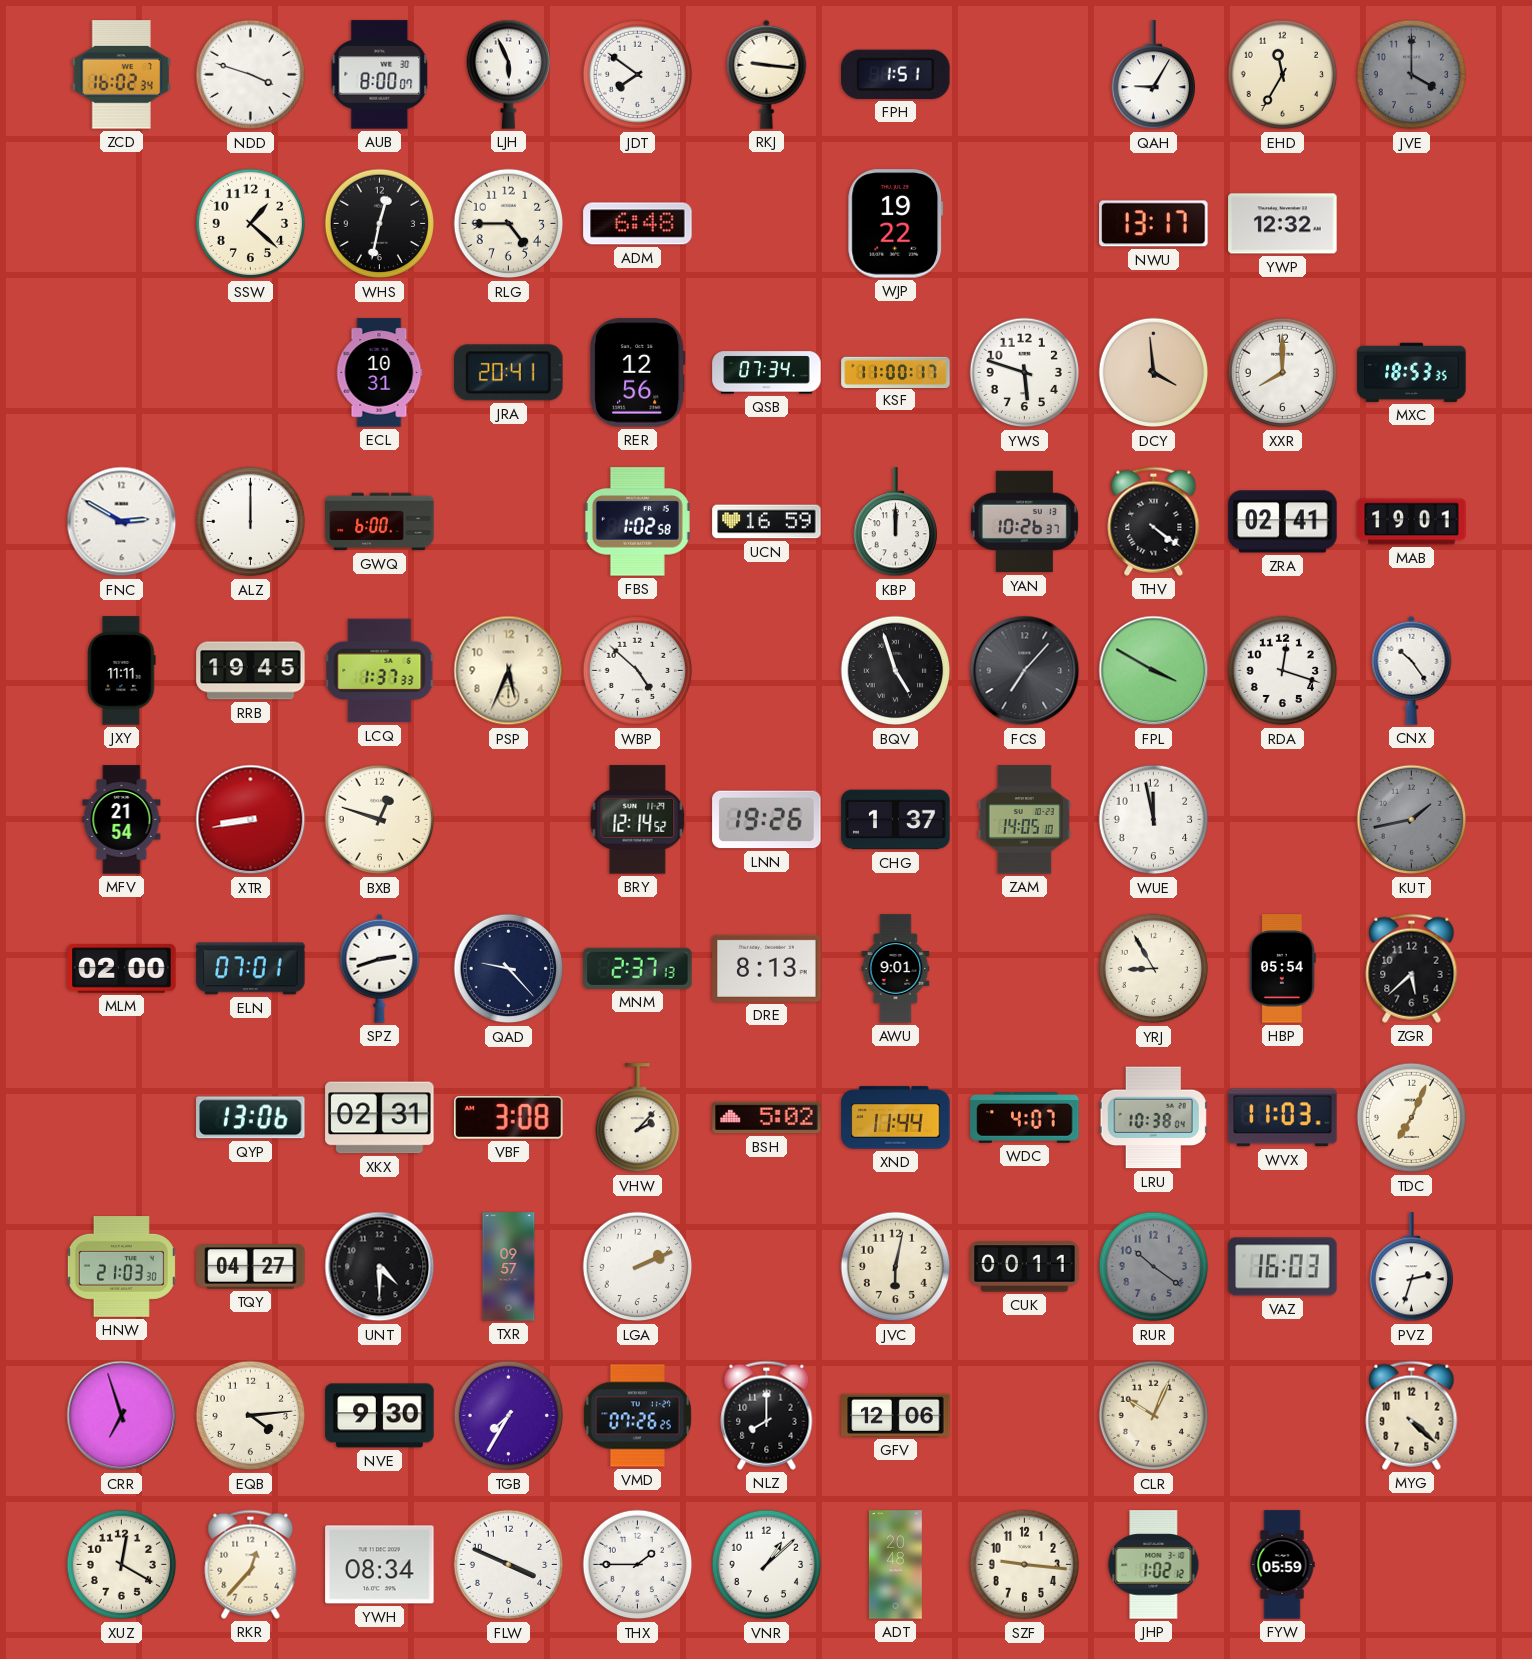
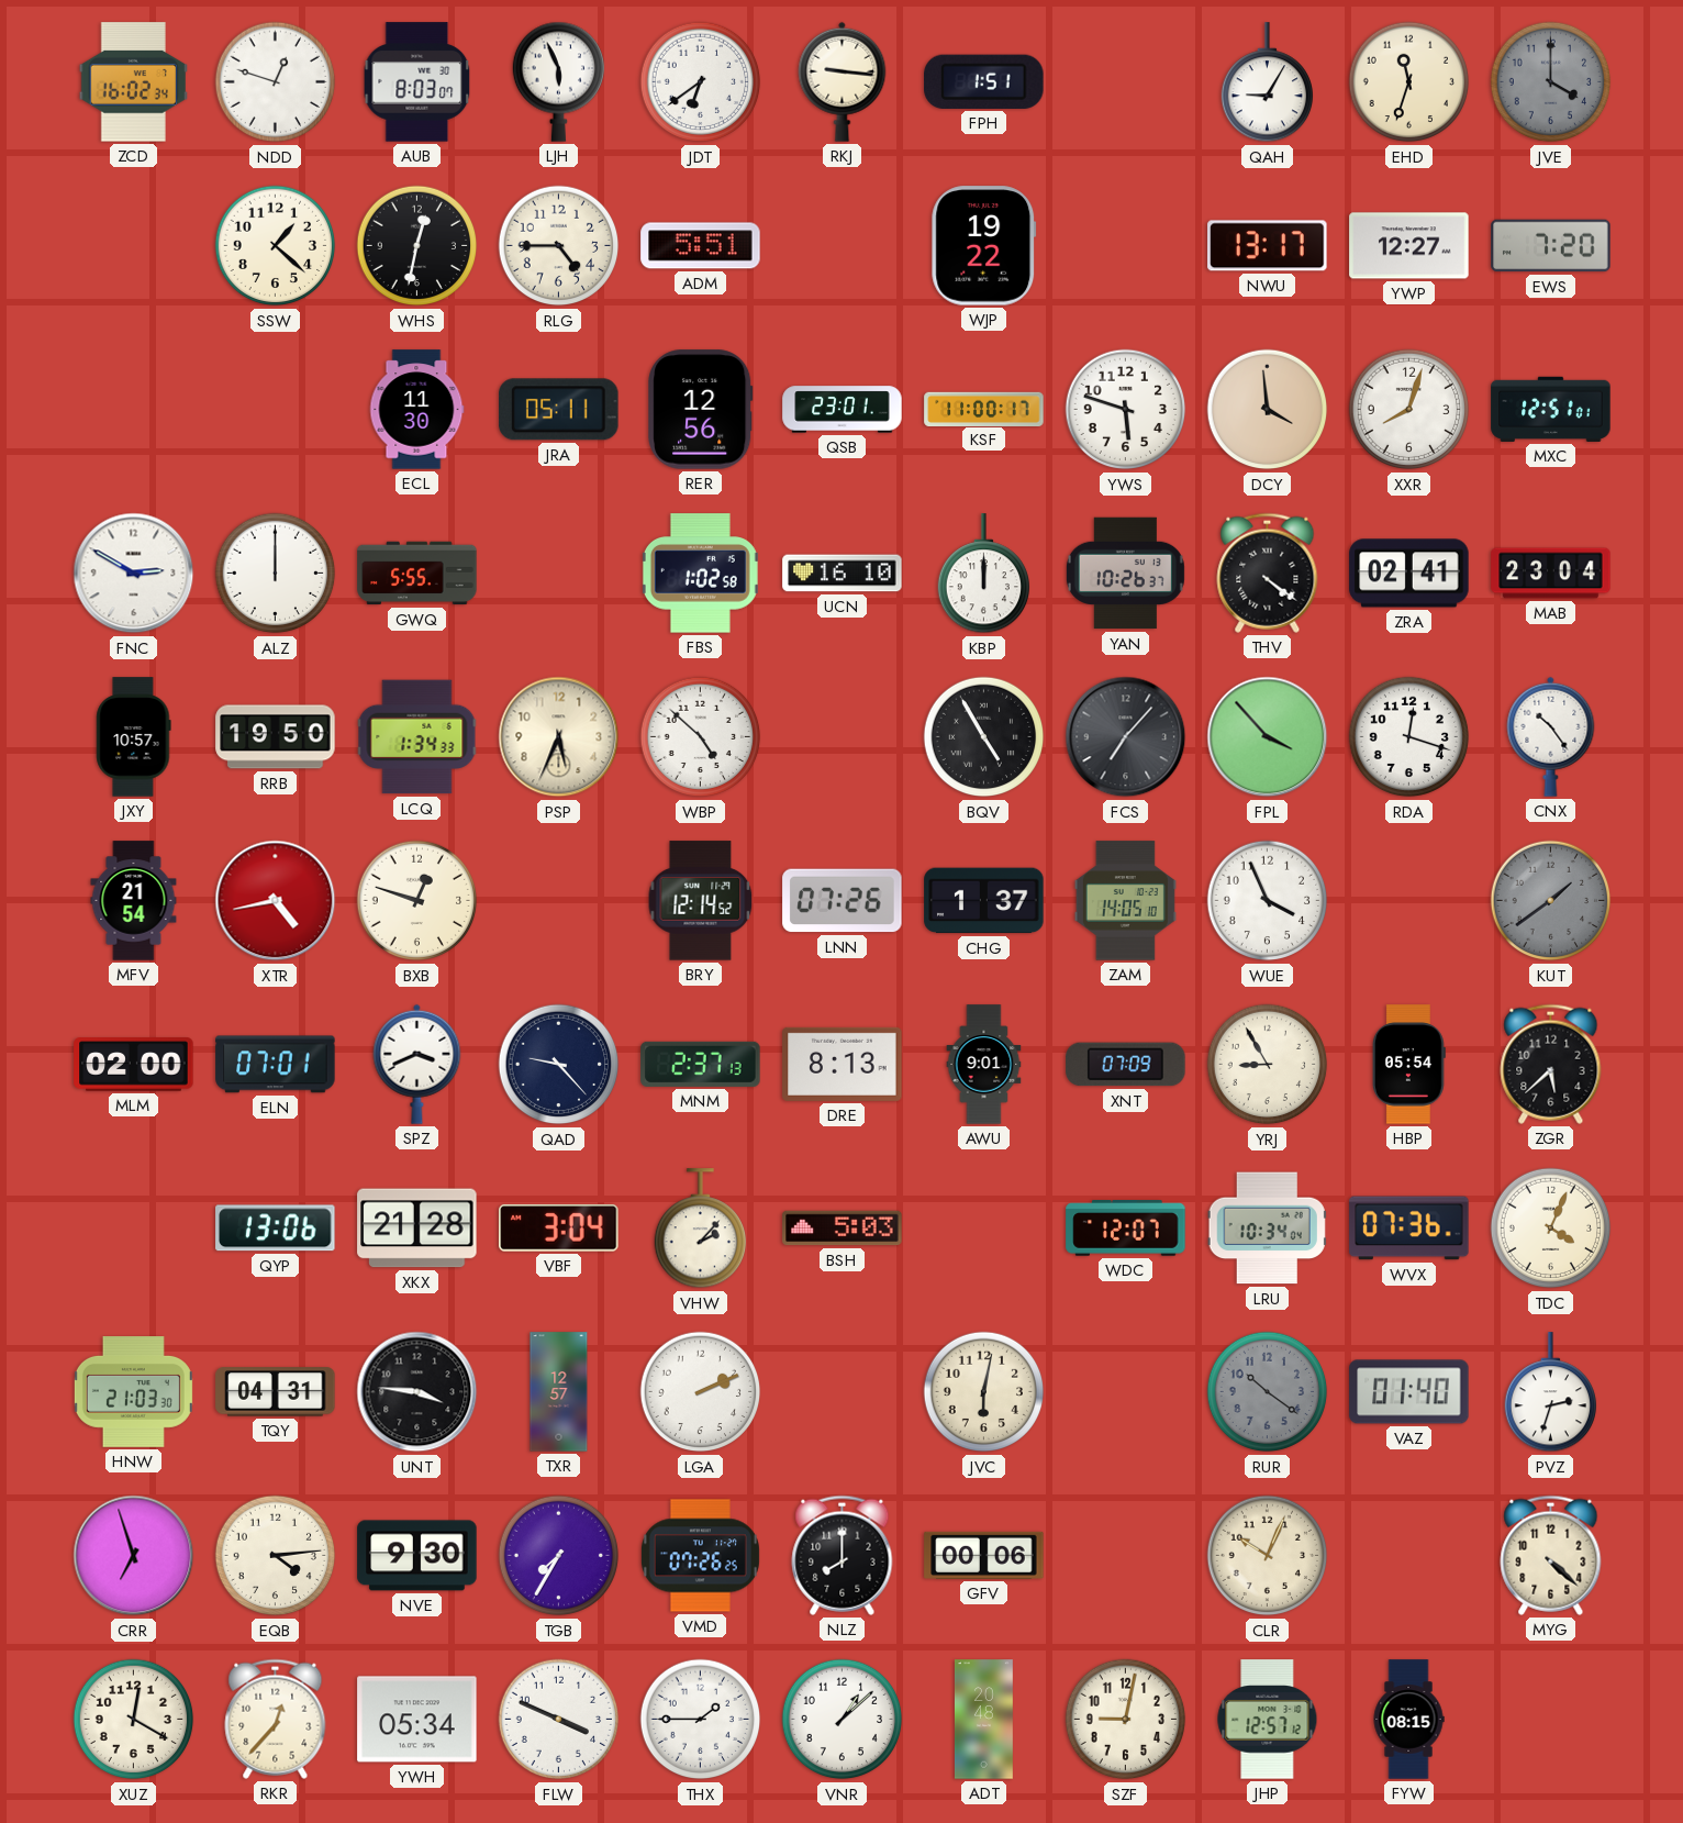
NDD: 3:48 -> 12:48
AUB: 8:00 -> 8:03
JDT: 7:51 -> 6:39
EHD: 11:35 -> 11:33
ADM: 6:48 -> 5:51
YWP: 12:32 -> 12:27
EWS: none -> 7:20
ECL: 10:31 -> 11:30
JRA: 20:41 -> 05:11
QSB: 07:34 -> 23:01
XXR: 8:00 -> 8:03
MXC: 18:53 -> 12:51
GWQ: 6:00 -> 5:55
UCN: 16:59 -> 16:10
MAB: 19:01 -> 23:04
JXY: 11:11 -> 10:57
RRB: 19:45 -> 19:50
LCQ: 1:37 -> 1:34
BQV: 4:57 -> 4:55
FPL: 3:50 -> 3:53
XTR: 8:43 -> 4:43
LNN: 19:26 -> 07:26
WUE: 11:58 -> 3:56
KUT: 1:43 -> 1:39
SPZ: 2:42 -> 3:41
XNT: none -> 07:09
XKX: 02:31 -> 21:28
VBF: 3:08 -> 3:04
BSH: 5:02 -> 5:03
XND: 11:44 -> none
WDC: 4:07 -> 12:07
LRU: 10:38 -> 10:34
WVX: 11:03 -> 07:36
TDC: 7:04 -> 4:04
TQY: 04:27 -> 04:31
UNT: 4:30 -> 3:46
TXR: 09:57 -> 12:57
CUK: 00:11 -> none
VAZ: 16:03 -> 01:40
GFV: 12:06 -> 00:06
YWH: 08:34 -> 05:34
SZF: 9:16 -> 9:02
JHP: 1:02 -> 12:57
FYW: 05:59 -> 08:15
